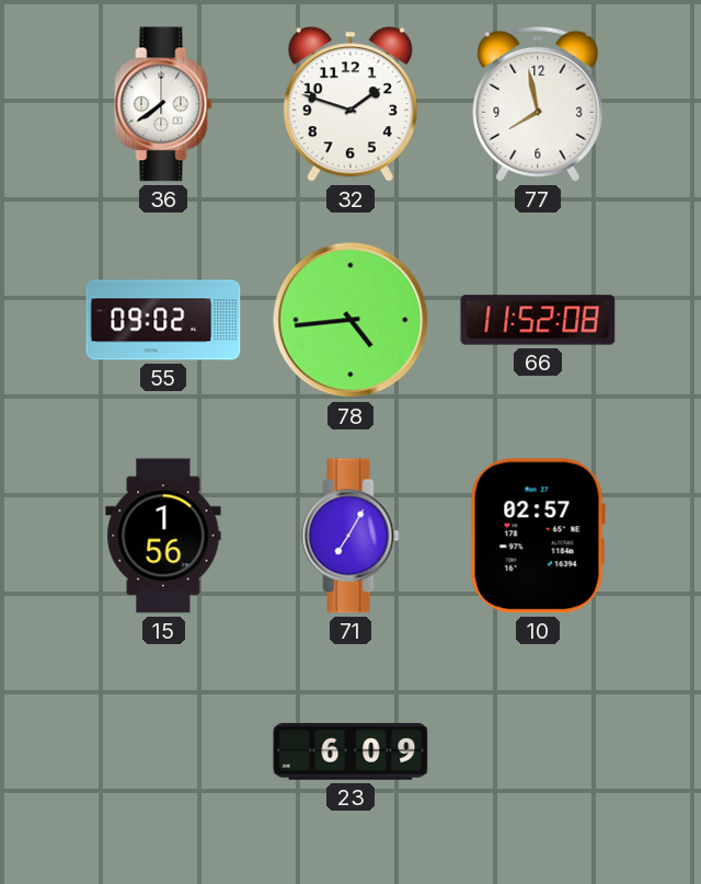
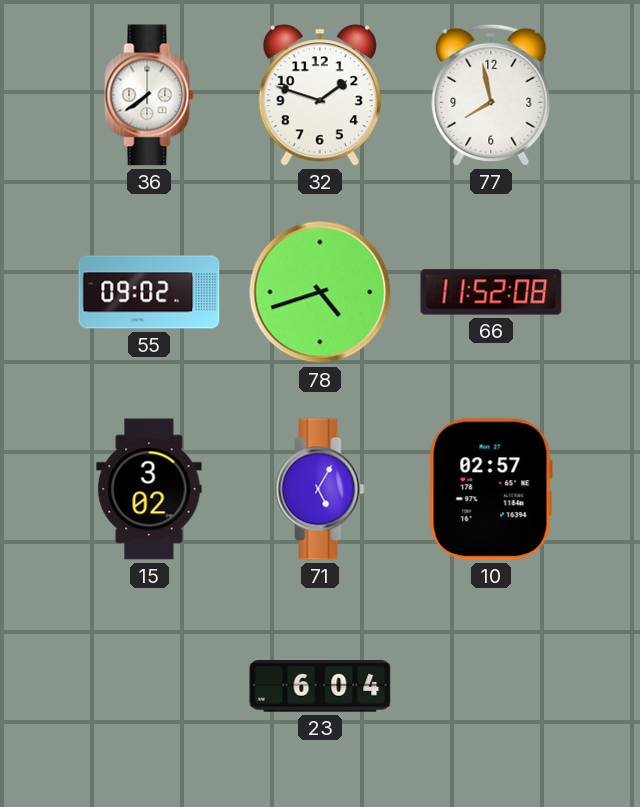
78: 4:44 -> 4:42
15: 1:56 -> 3:02
71: 7:05 -> 5:05
23: 6:09 -> 6:04
